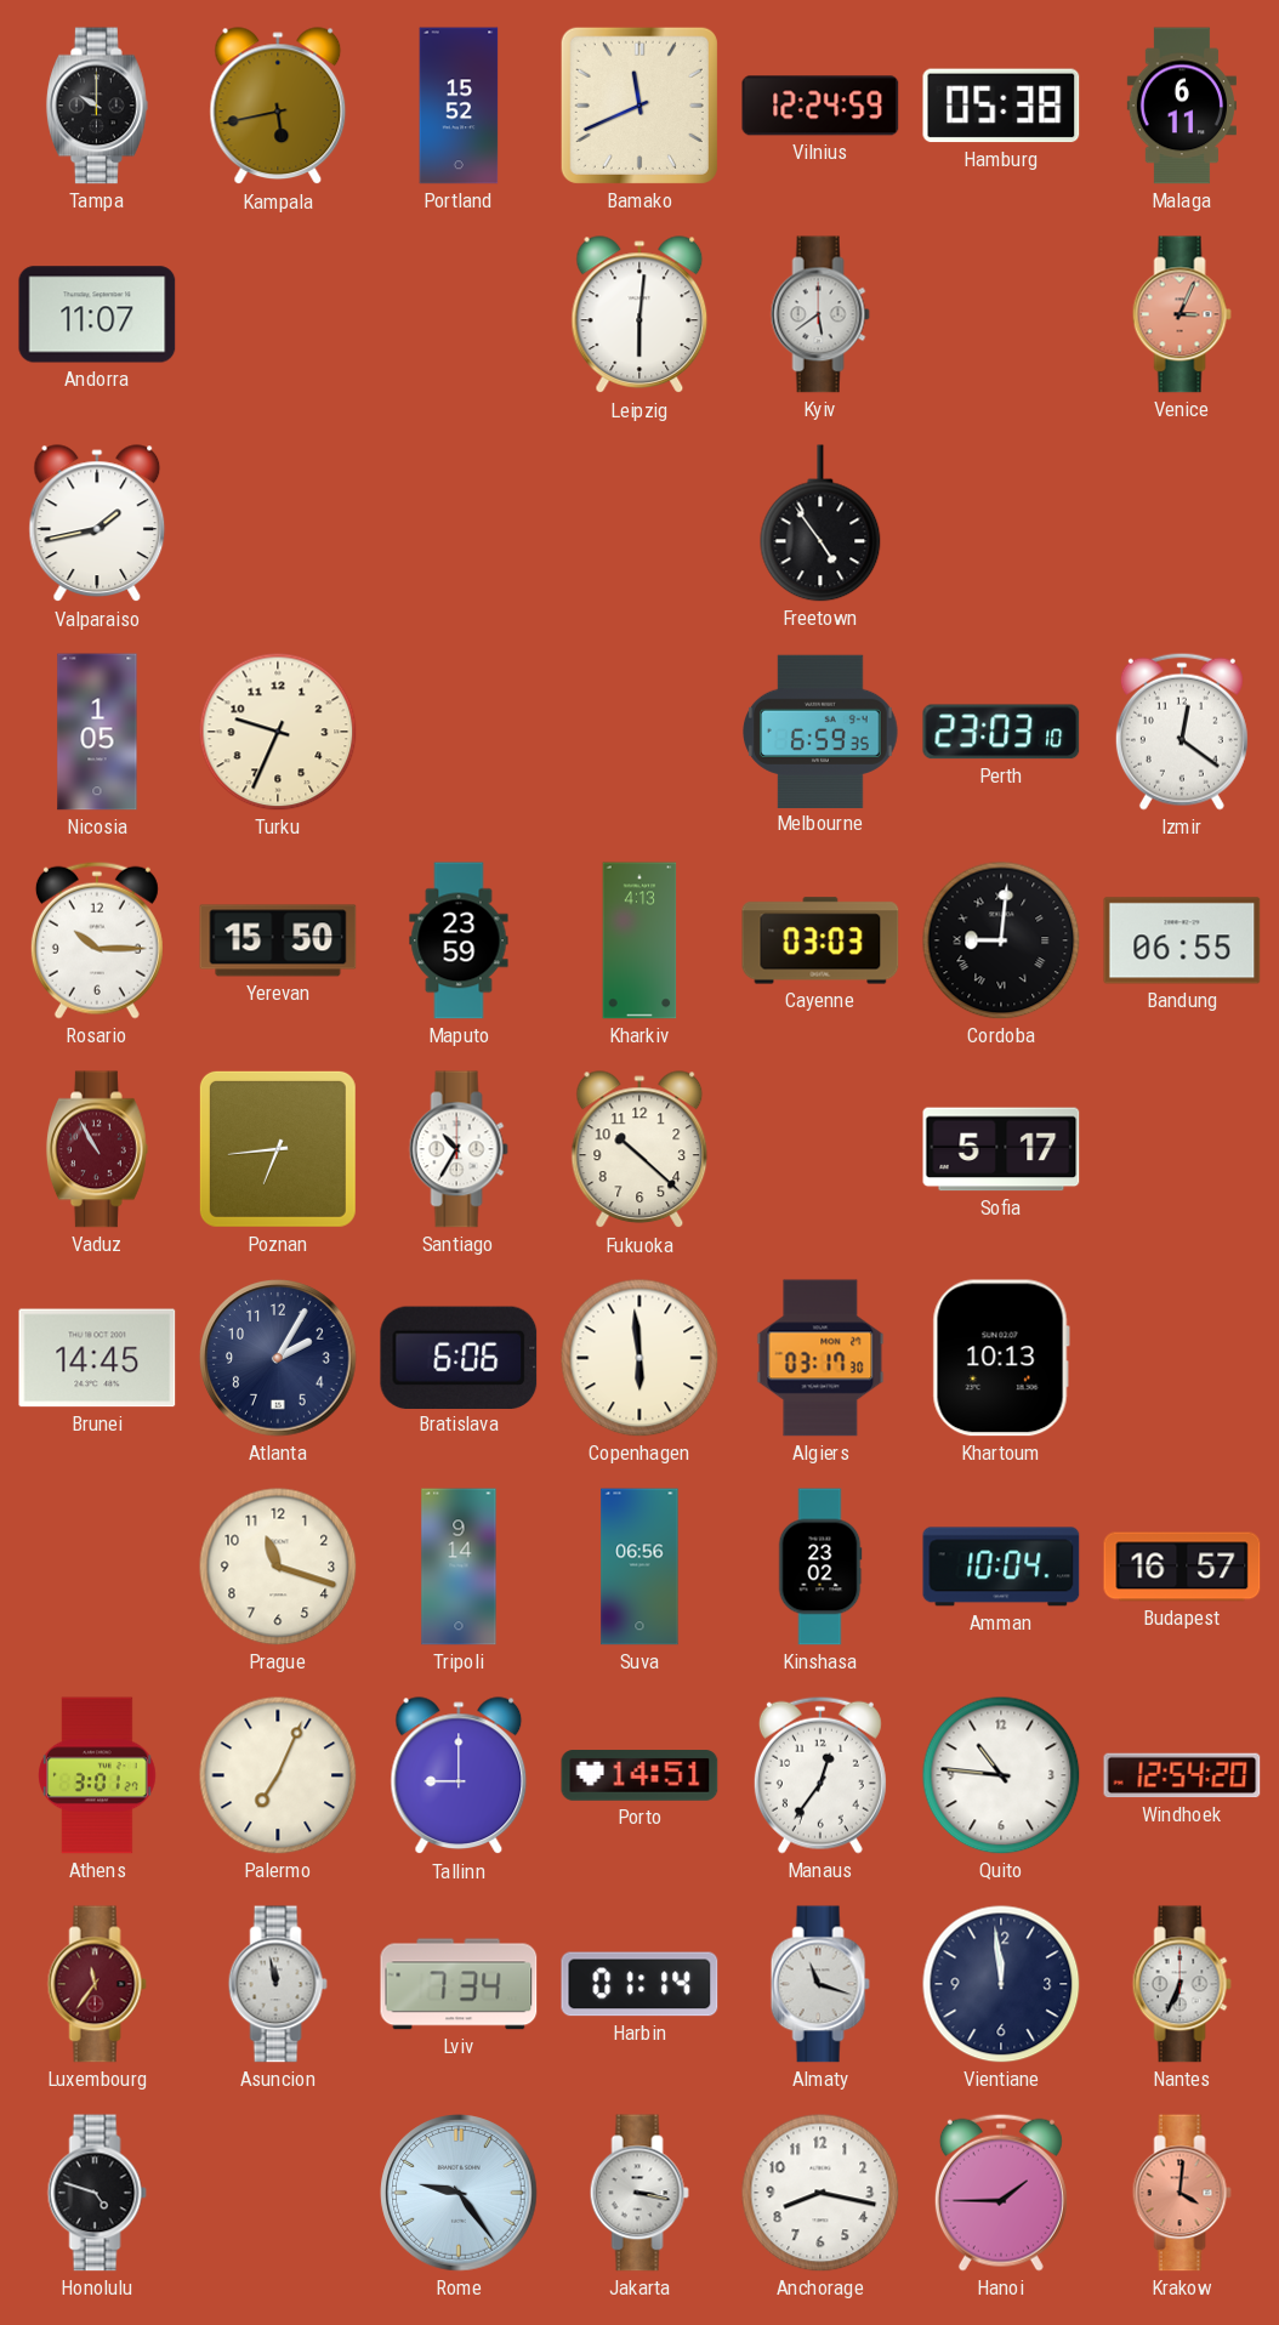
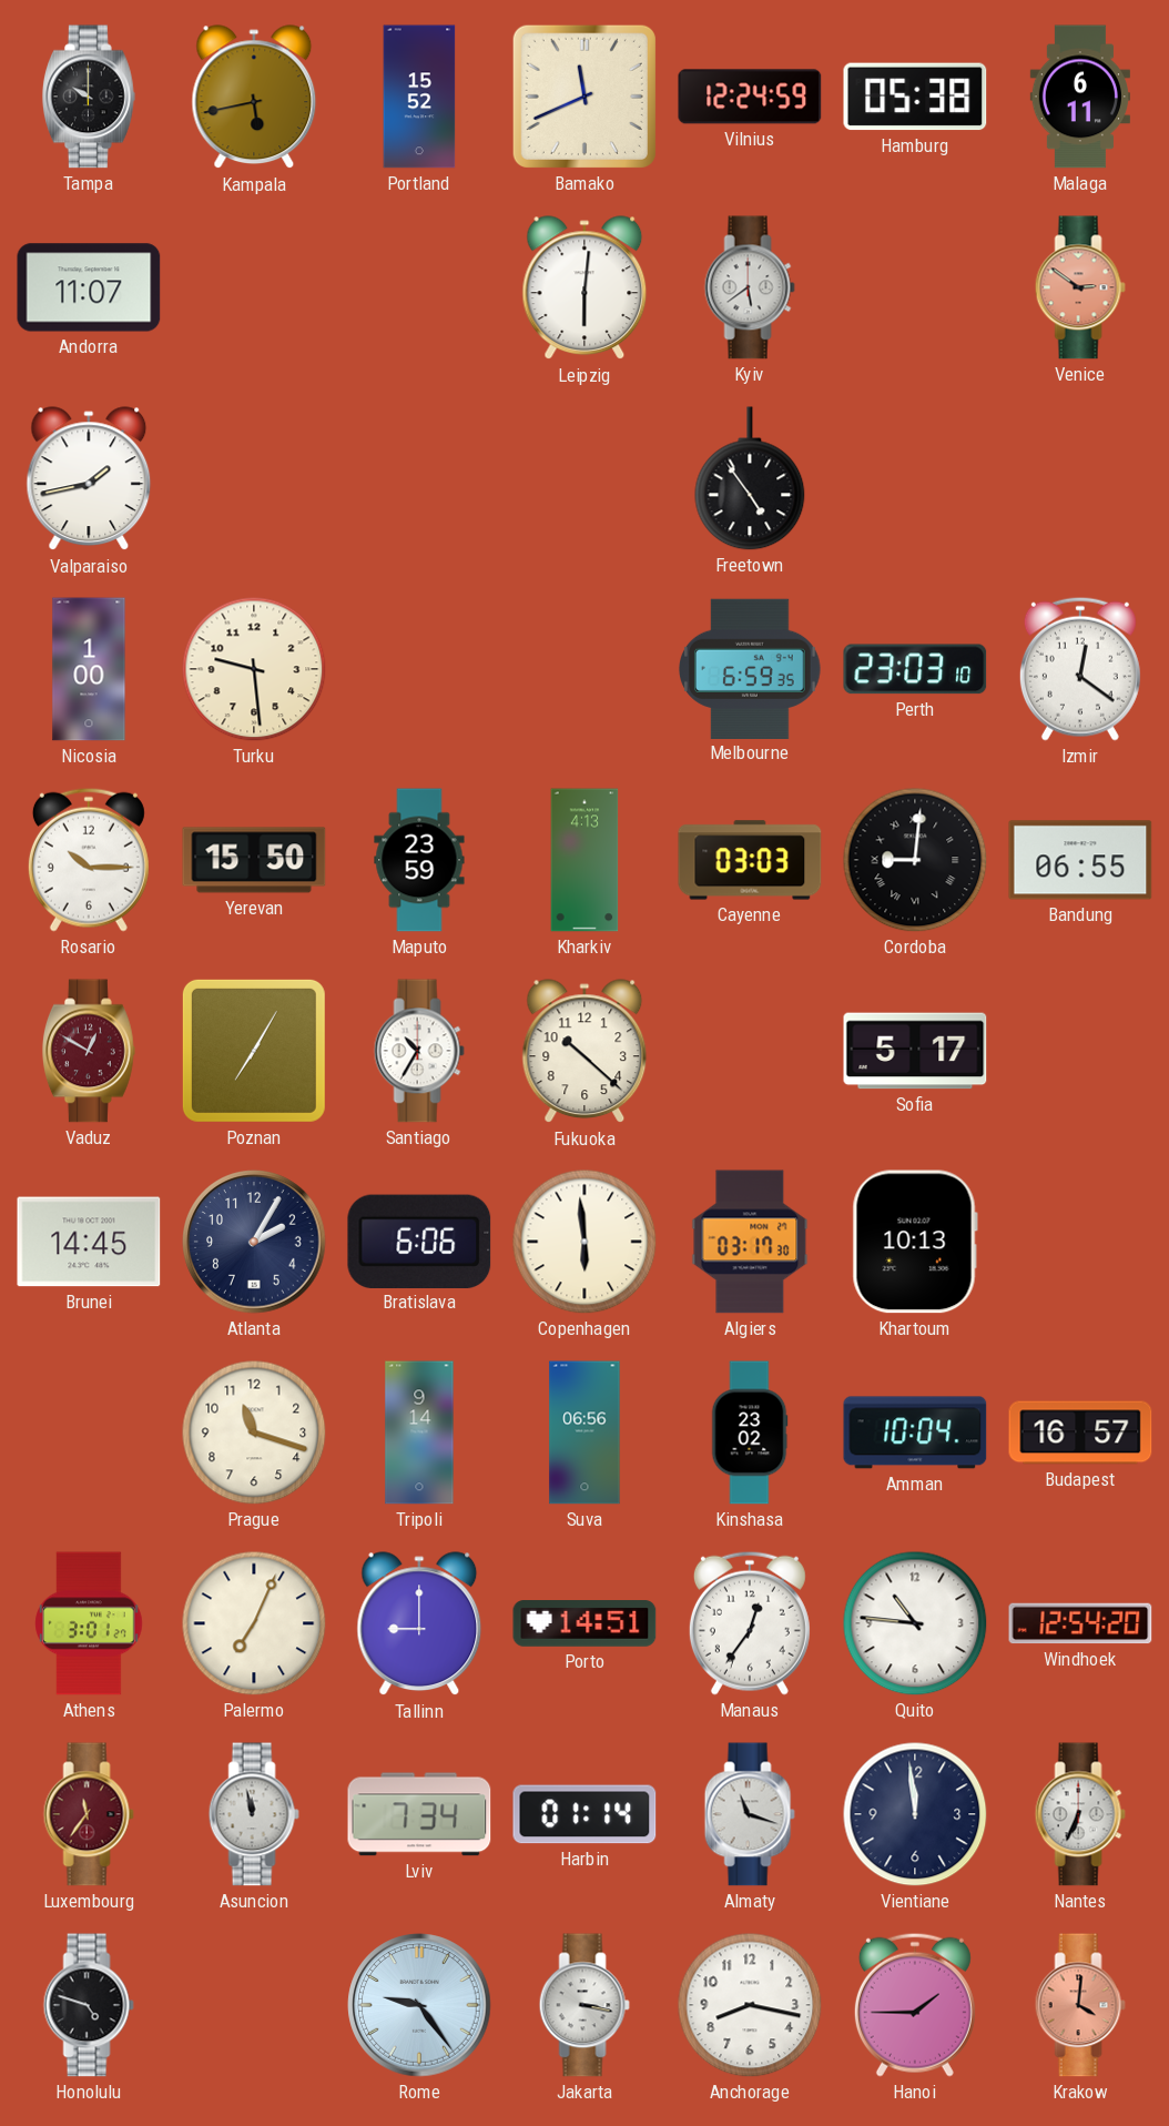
Venice: 3:04 -> 2:51
Nicosia: 1:05 -> 1:00
Turku: 9:34 -> 9:29
Vaduz: 10:55 -> 12:50
Poznan: 6:44 -> 7:05
